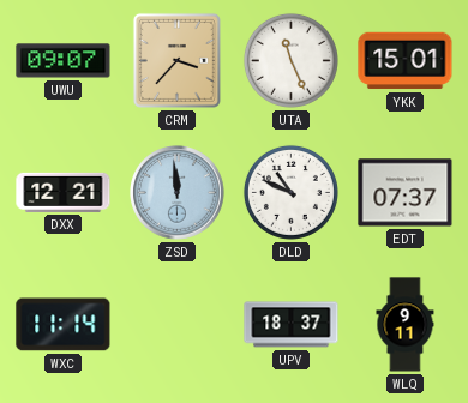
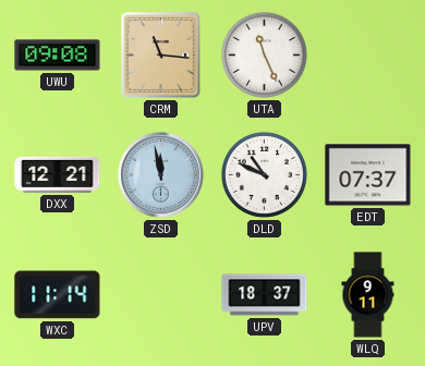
UWU: 09:07 -> 09:08
CRM: 3:37 -> 11:16
YKK: 15:01 -> none
ZSD: 11:59 -> 11:58
